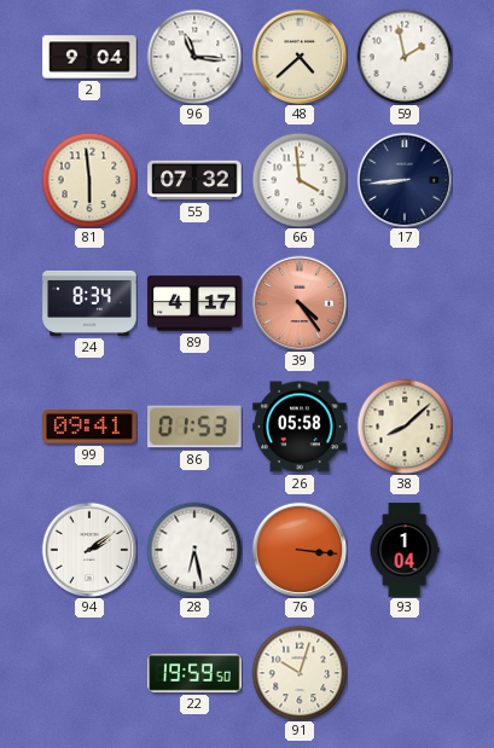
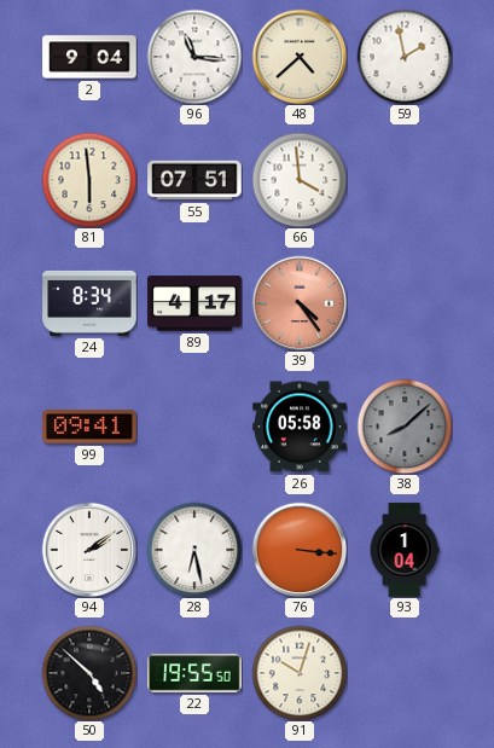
55: 07:32 -> 07:51
17: 8:44 -> none
86: 01:53 -> none
38 dial: cream -> grey
50: none -> 4:52
22: 19:59 -> 19:55
